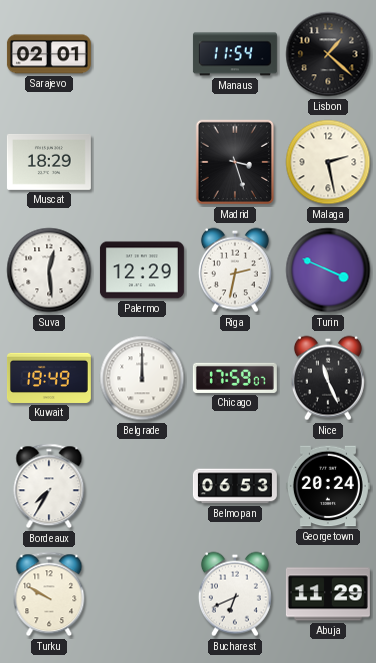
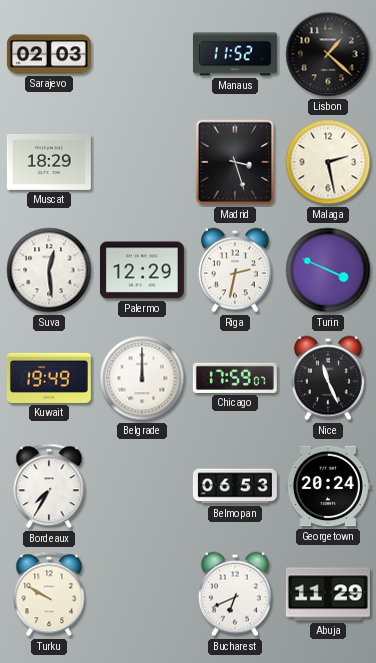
Sarajevo: 02:01 -> 02:03
Manaus: 11:54 -> 11:52
